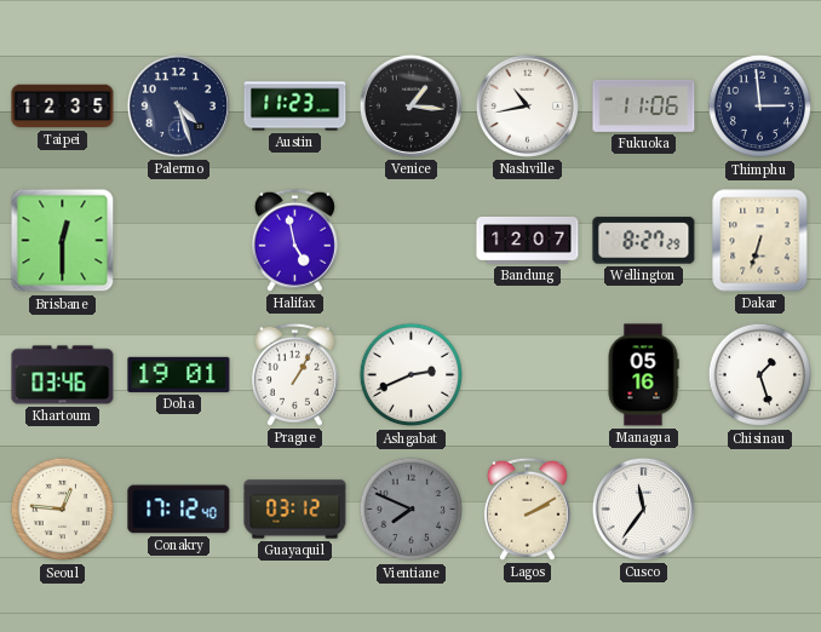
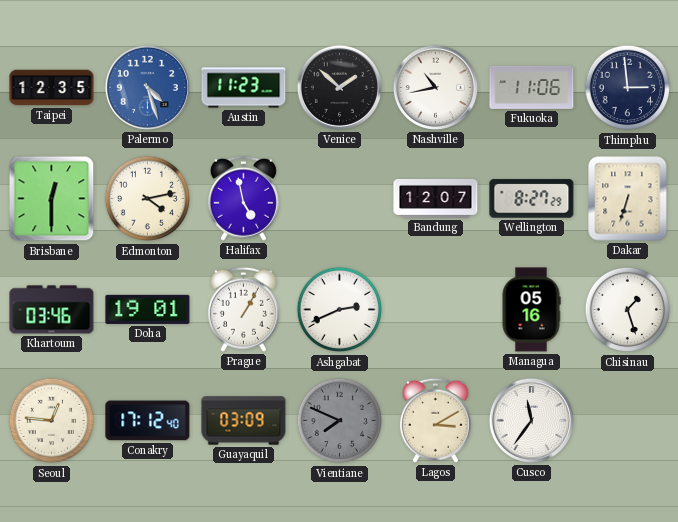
Palermo dial: navy -> blue
Venice: 1:16 -> 1:52
Edmonton: none -> 4:13
Guayaquil: 03:12 -> 03:09
Lagos: 2:10 -> 3:10
